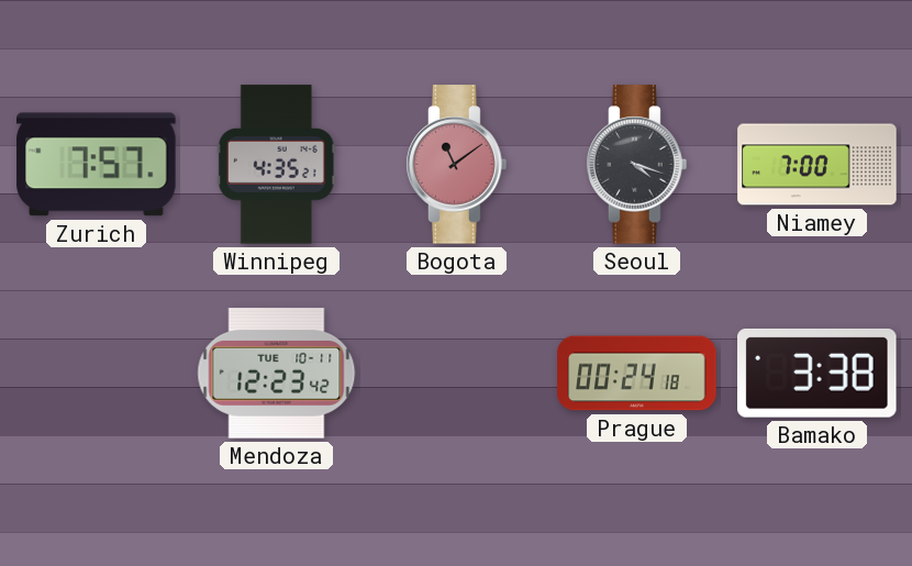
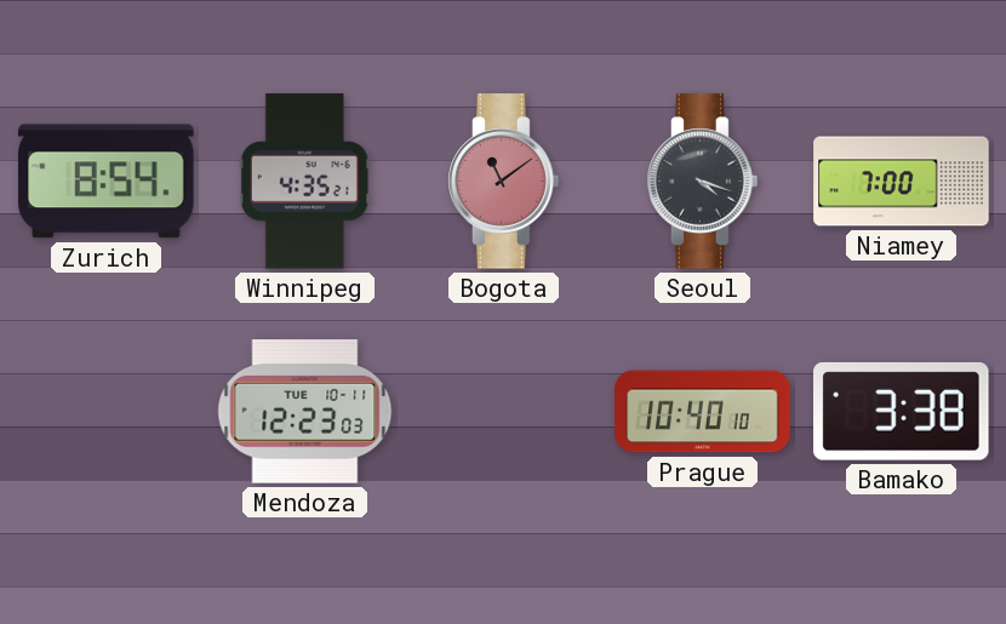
Zurich: 7:57 -> 8:54
Mendoza: 12:23:42 -> 12:23:03
Prague: 00:24 -> 10:40
